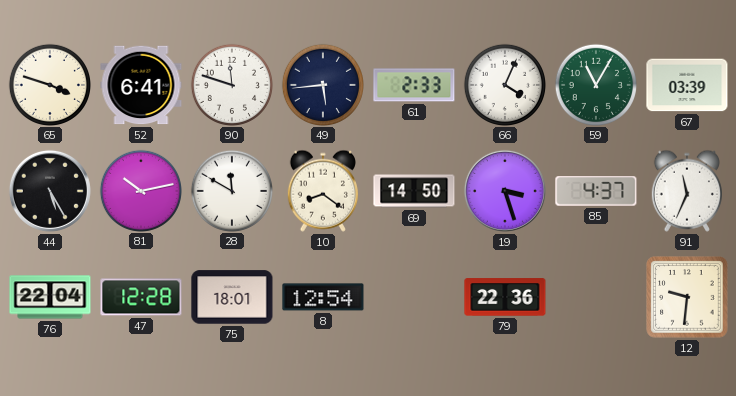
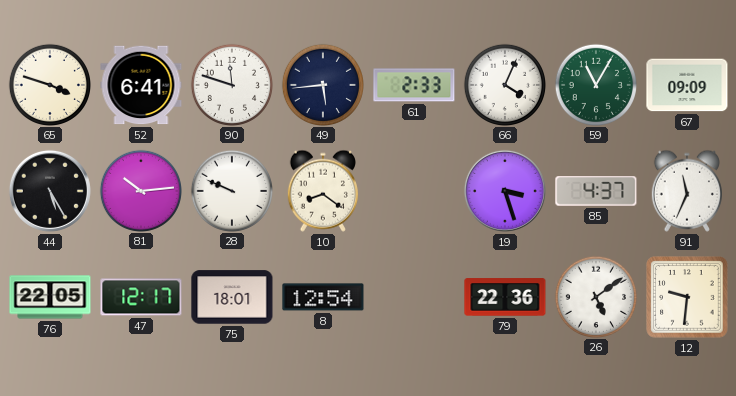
67: 03:39 -> 09:09
81: 10:13 -> 10:14
28: 11:50 -> 9:49
69: 14:50 -> none
76: 22:04 -> 22:05
47: 12:28 -> 12:17
26: none -> 5:09
